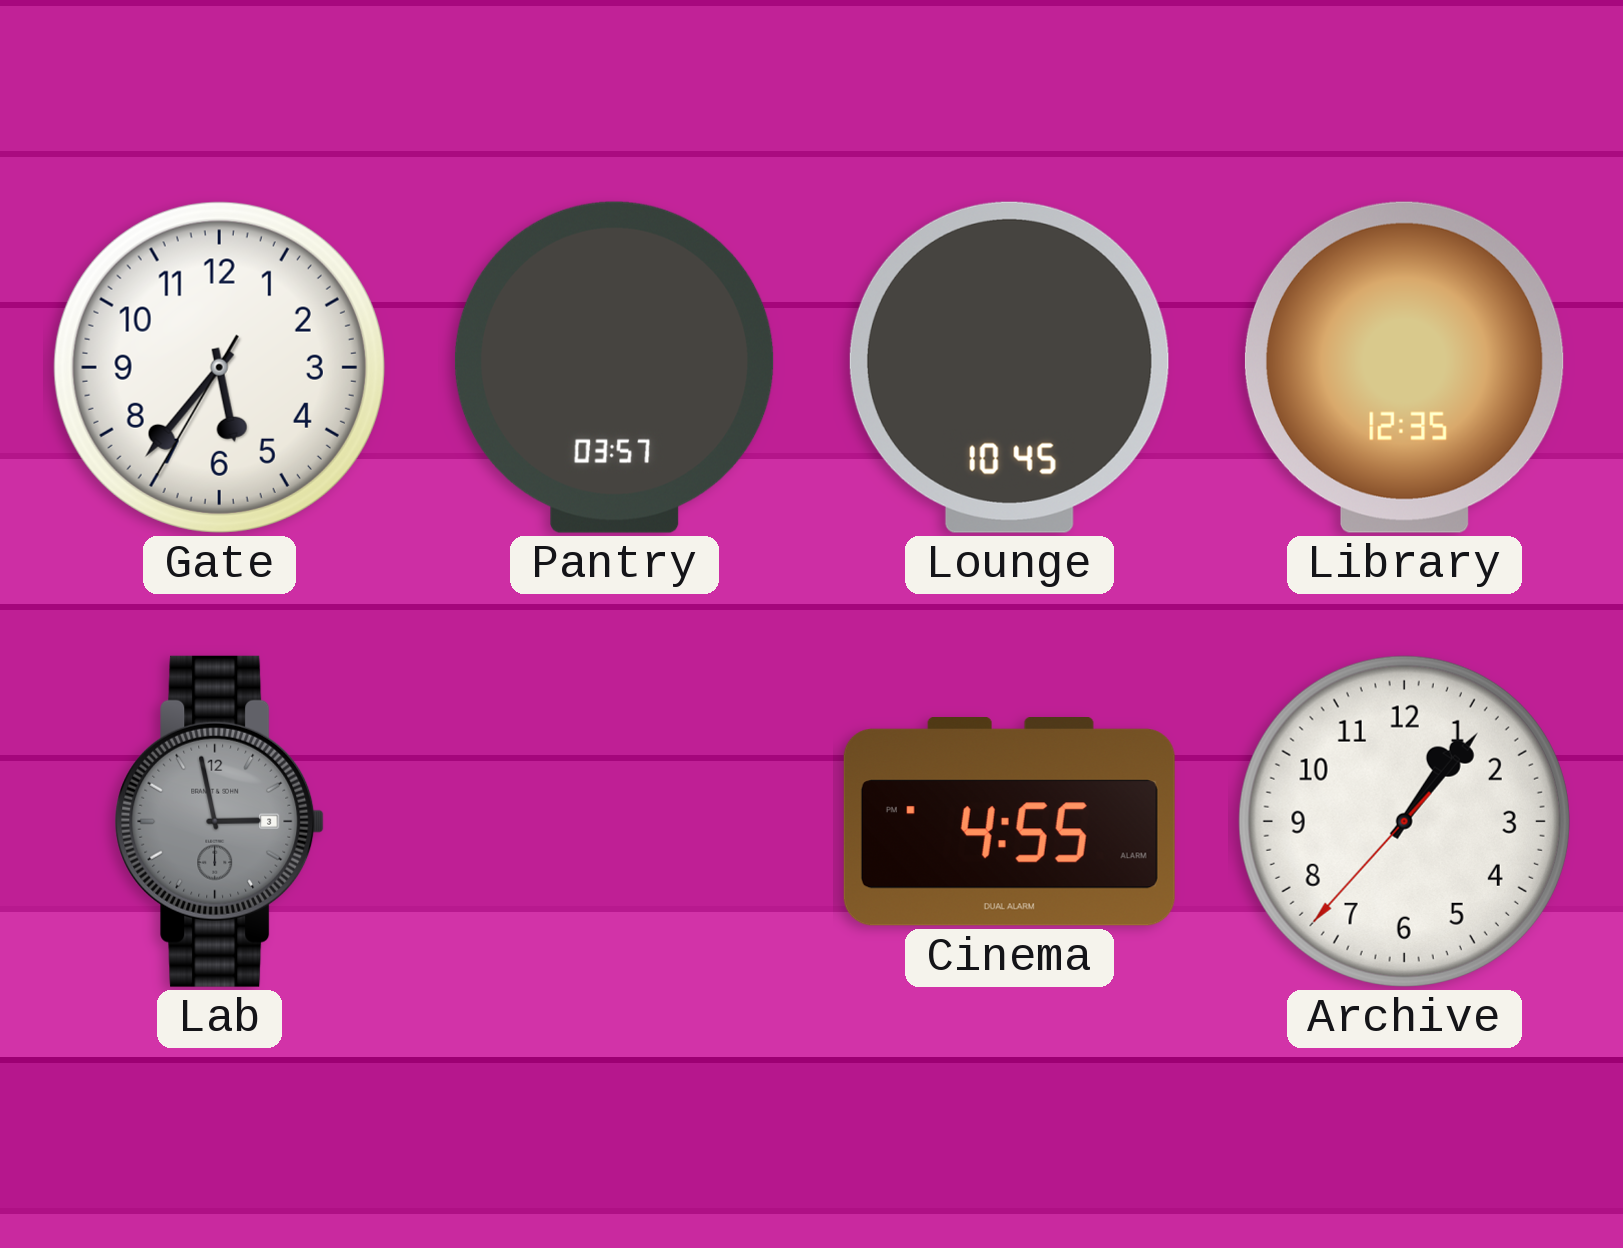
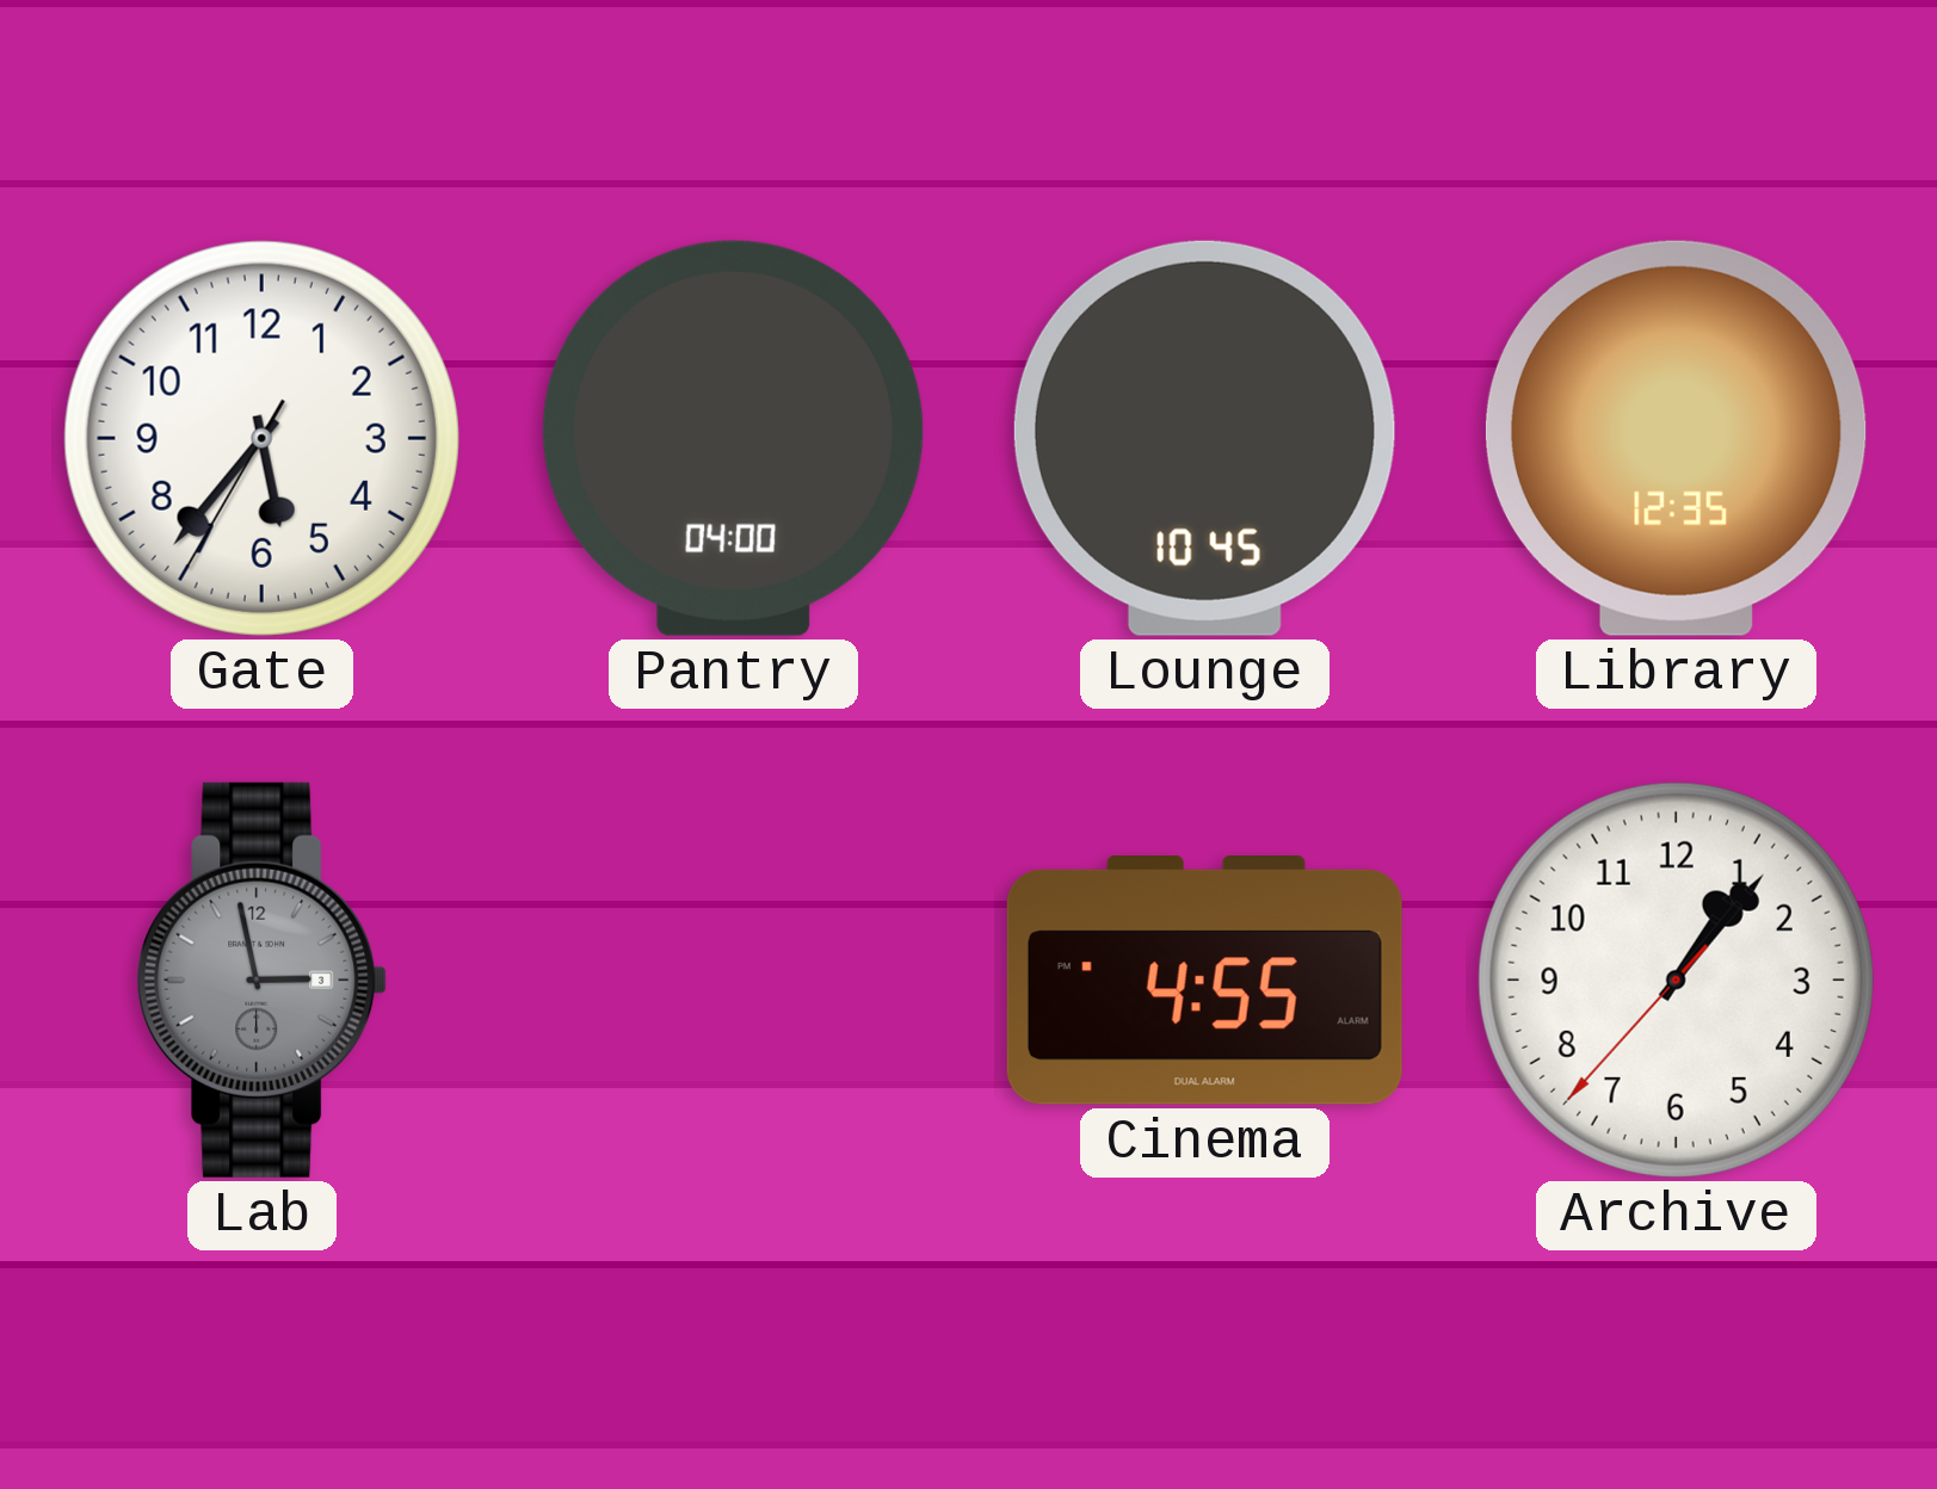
Pantry: 03:57 -> 04:00
